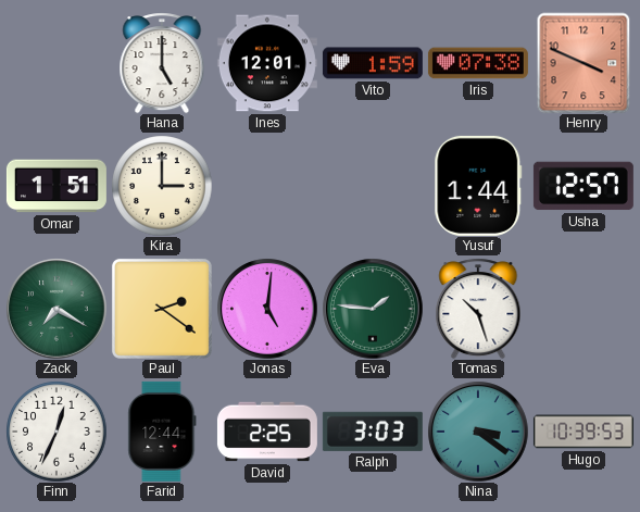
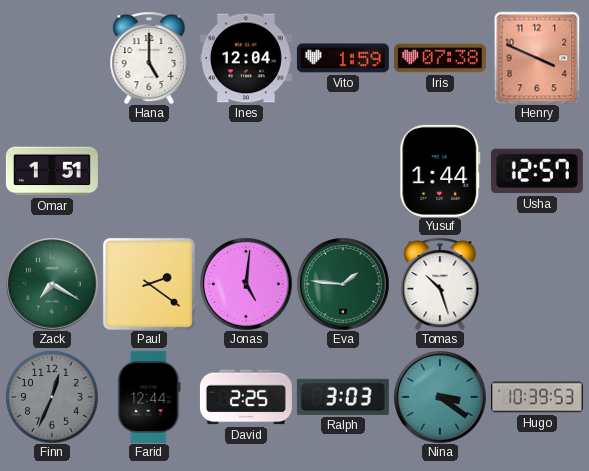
Ines: 12:01 -> 12:04
Kira: 3:00 -> none
Finn dial: white -> grey
